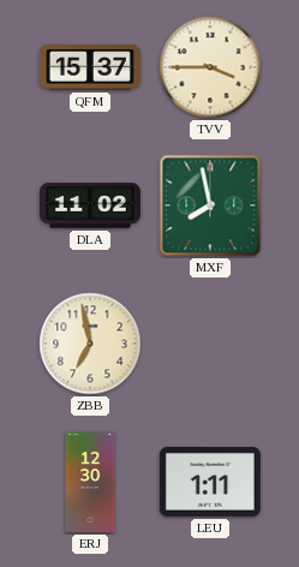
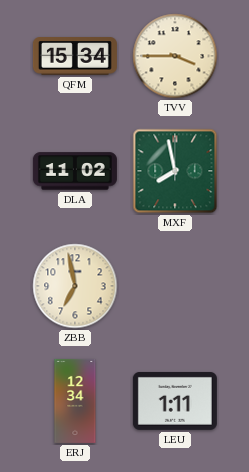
QFM: 15:37 -> 15:34
ERJ: 12:30 -> 12:34
